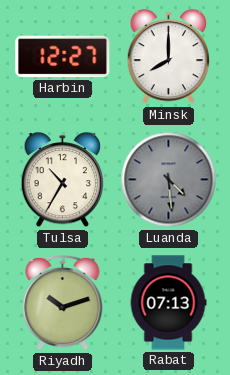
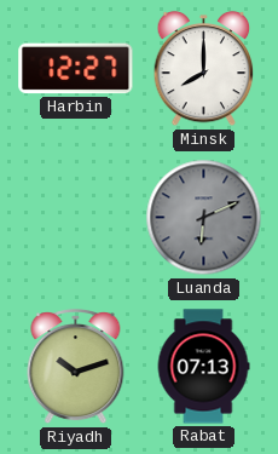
Tulsa: 10:35 -> none
Luanda: 4:29 -> 6:11
